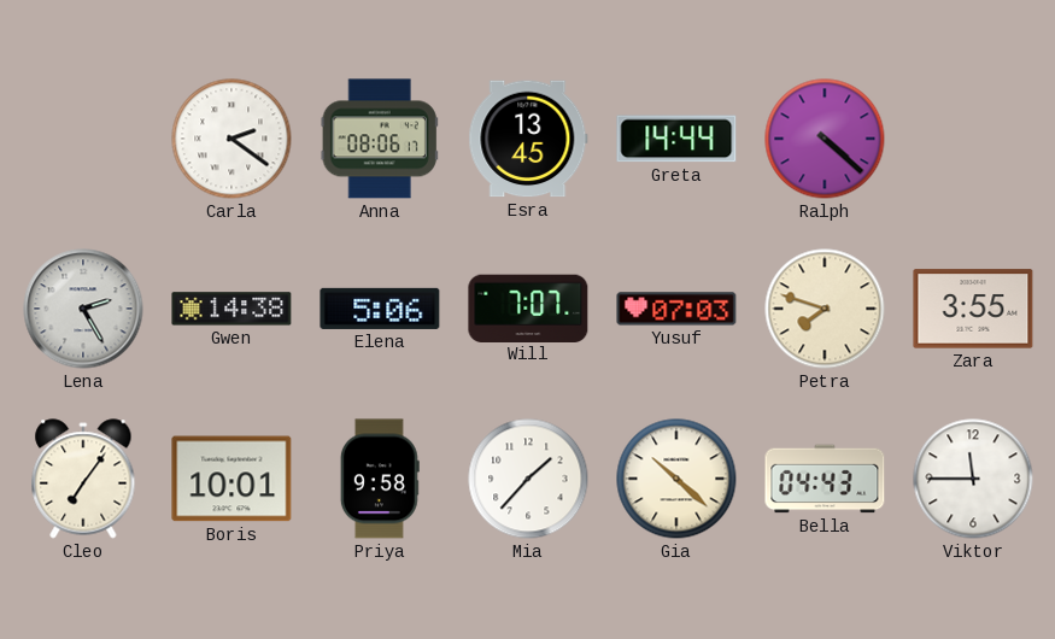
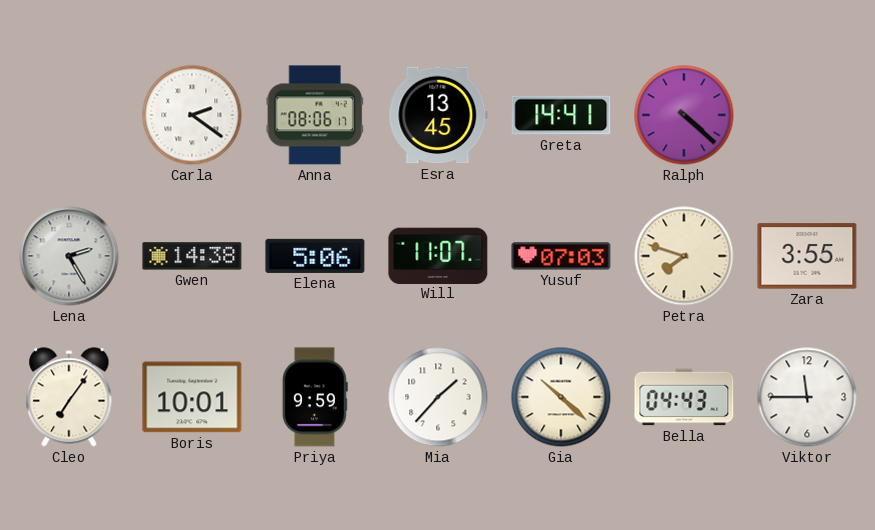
Greta: 14:44 -> 14:41
Will: 7:07 -> 11:07
Priya: 9:58 -> 9:59
